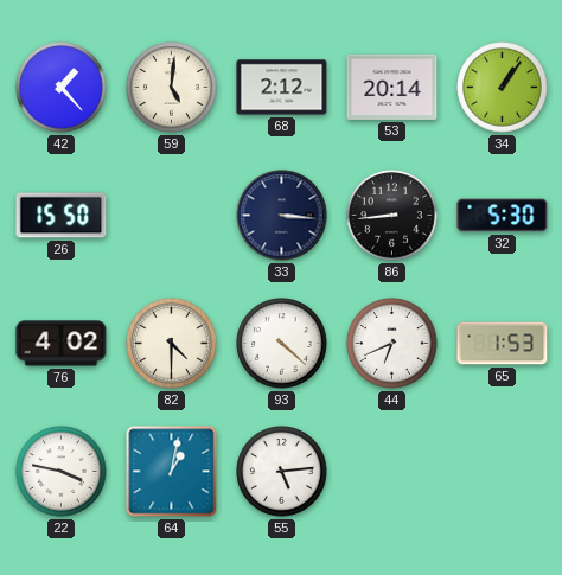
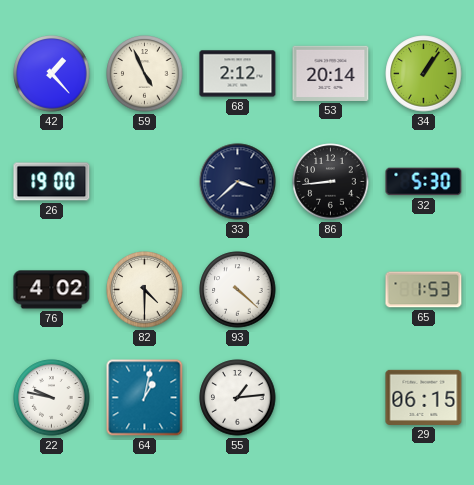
59: 5:01 -> 4:56
26: 15:50 -> 19:00
33: 3:16 -> 3:38
44: 6:41 -> none
22: 3:47 -> 9:47
55: 5:14 -> 1:14
29: none -> 06:15
